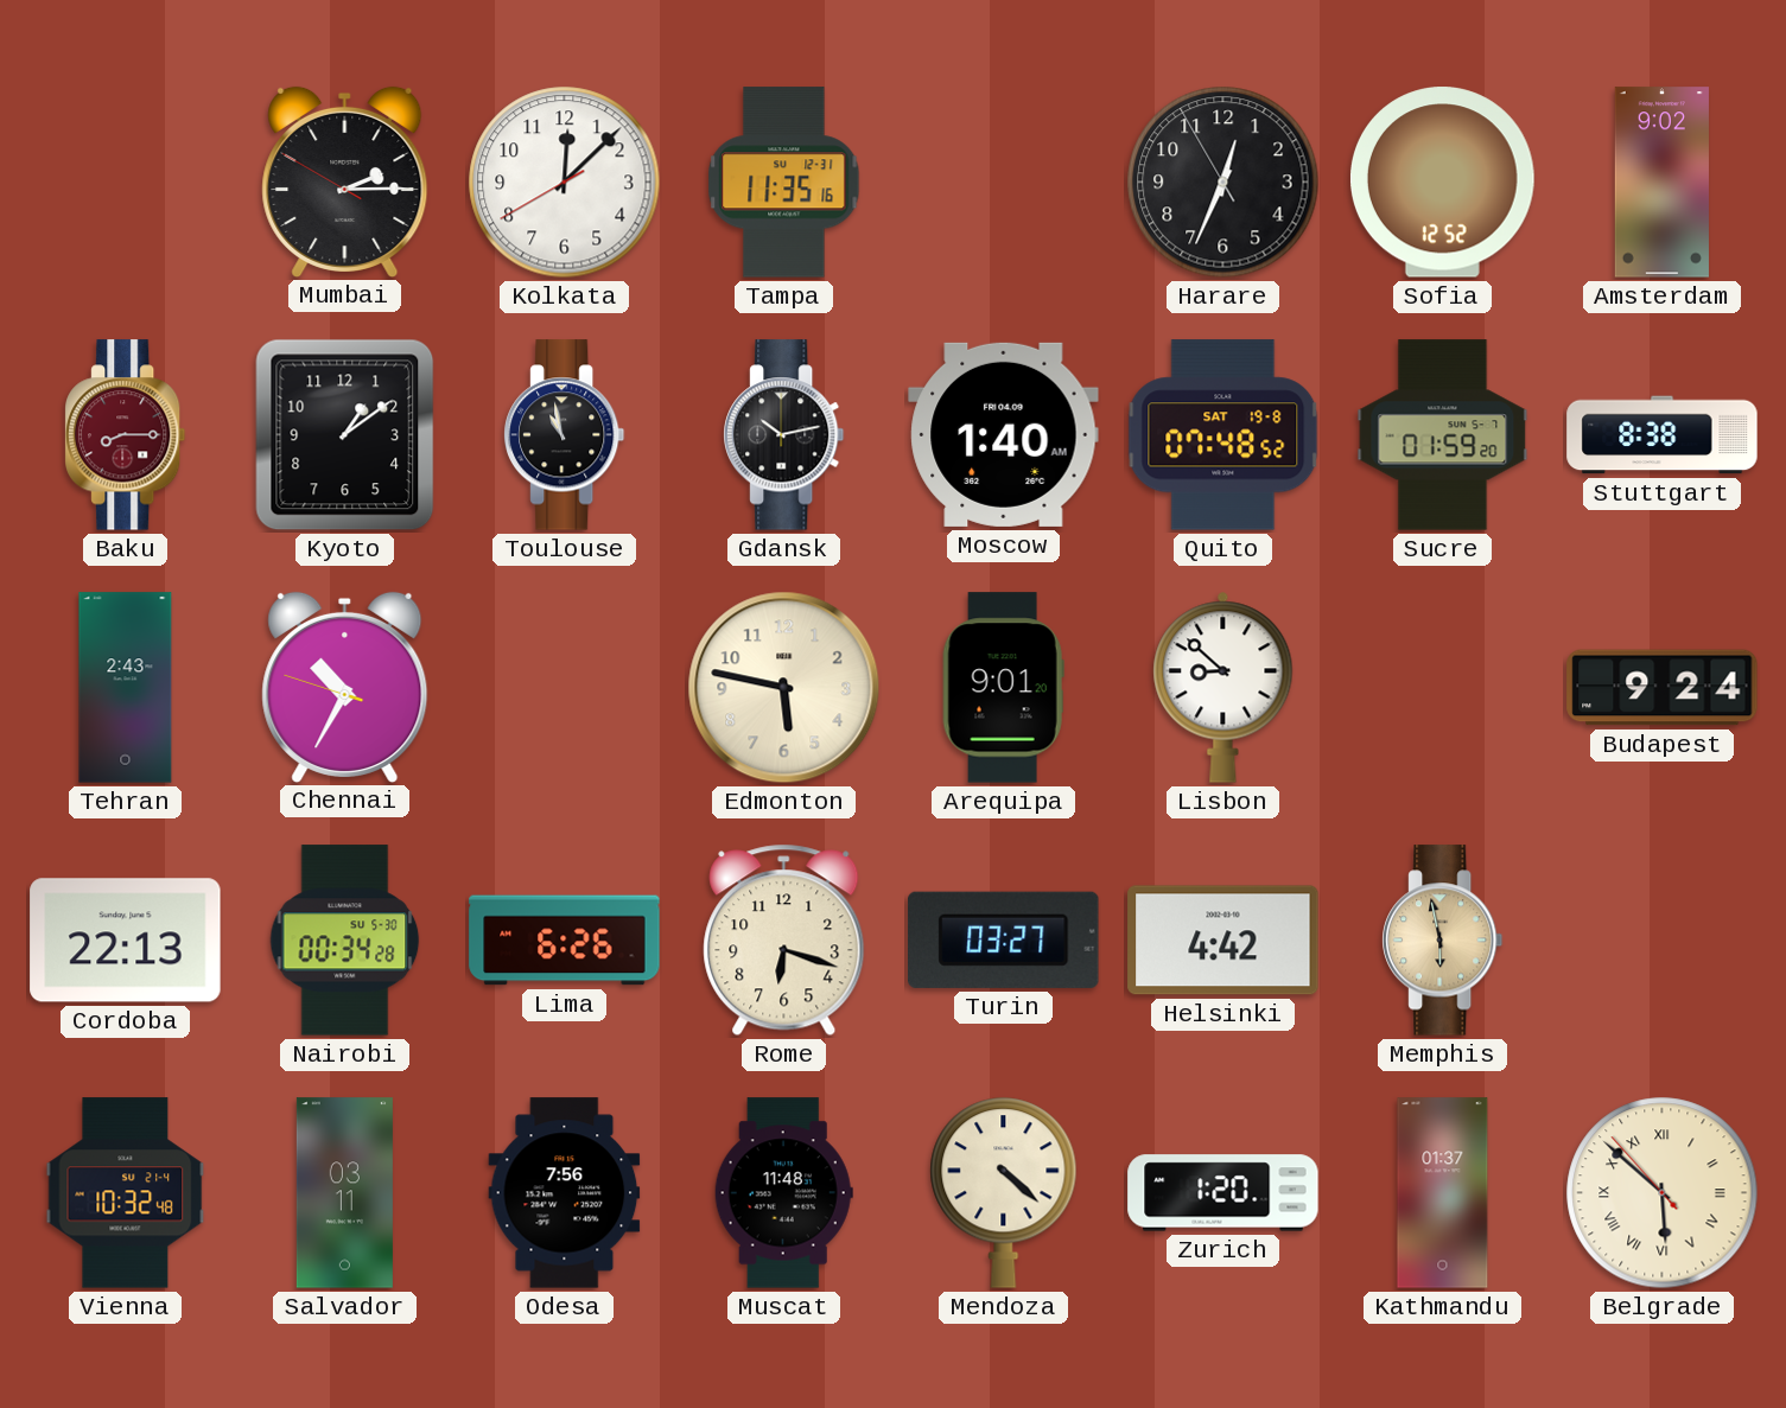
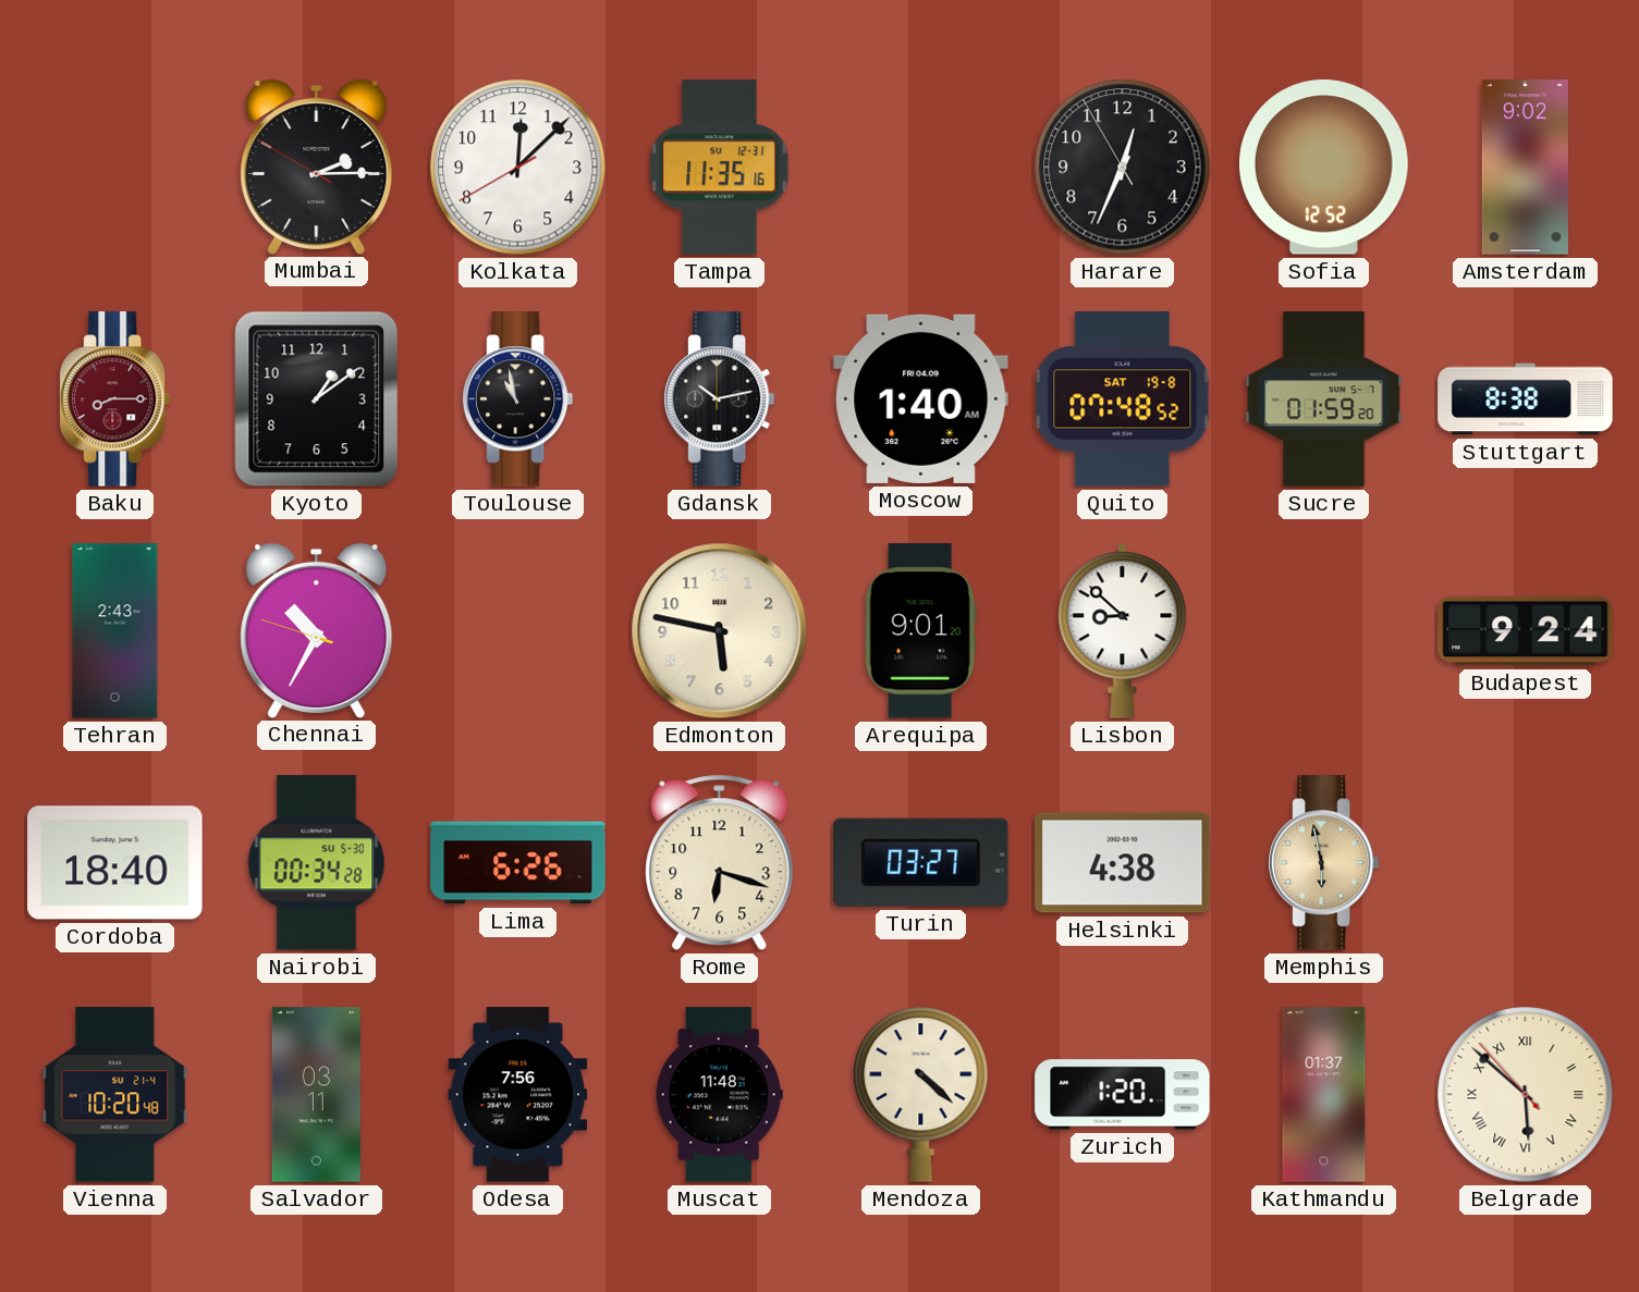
Cordoba: 22:13 -> 18:40
Helsinki: 4:42 -> 4:38
Vienna: 10:32 -> 10:20
